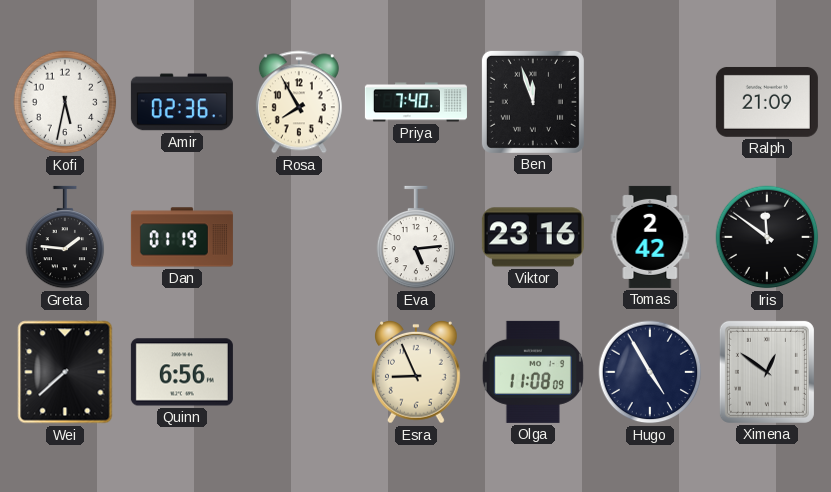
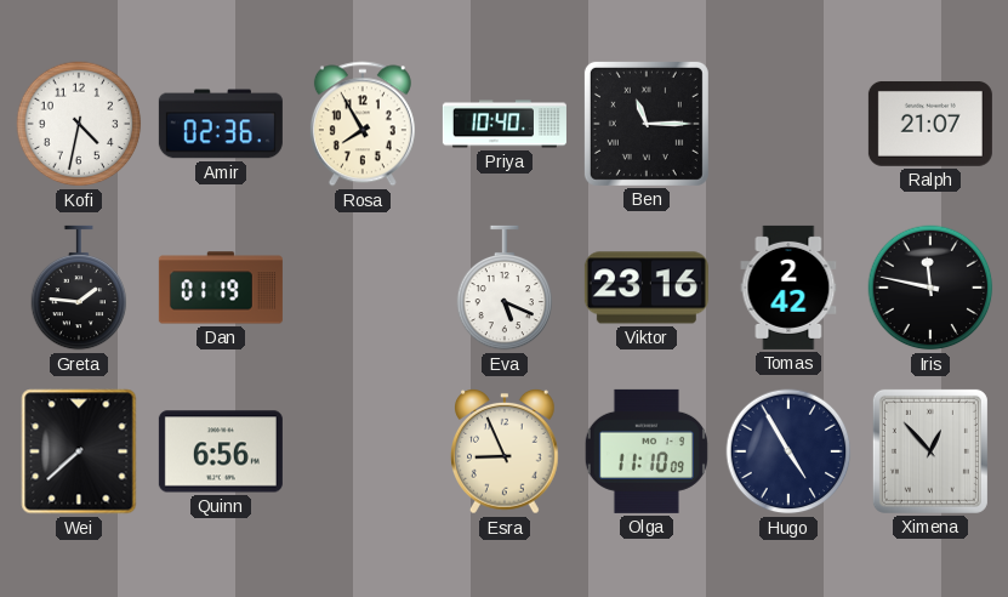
Kofi: 5:32 -> 4:32
Priya: 7:40 -> 10:40
Ben: 11:57 -> 11:15
Ralph: 21:09 -> 21:07
Eva: 5:14 -> 5:19
Iris: 11:51 -> 11:47
Olga: 11:08 -> 11:10
Ximena: 12:51 -> 12:53
